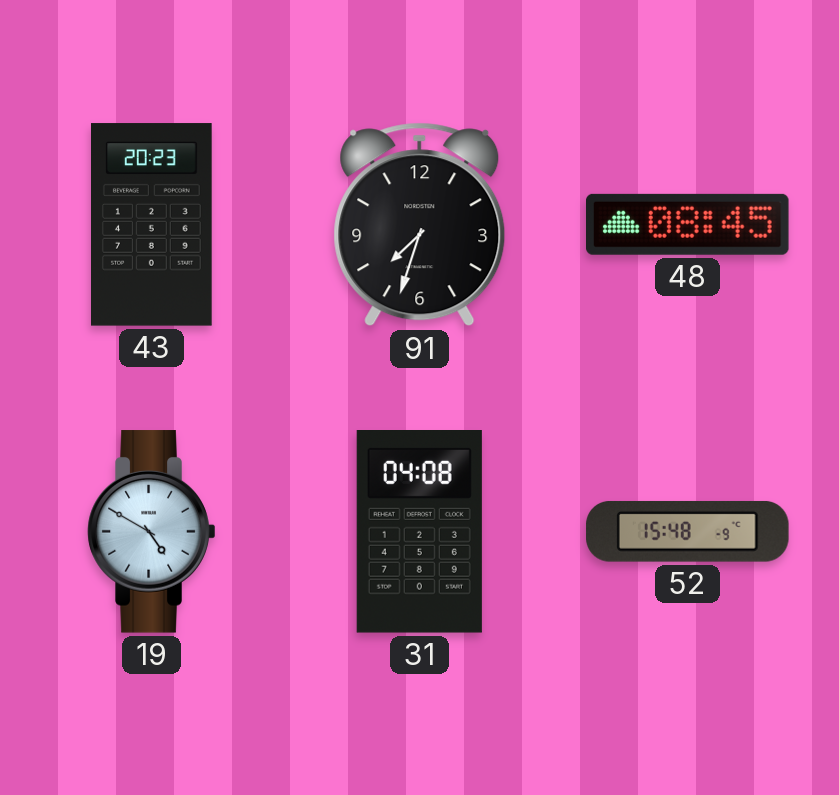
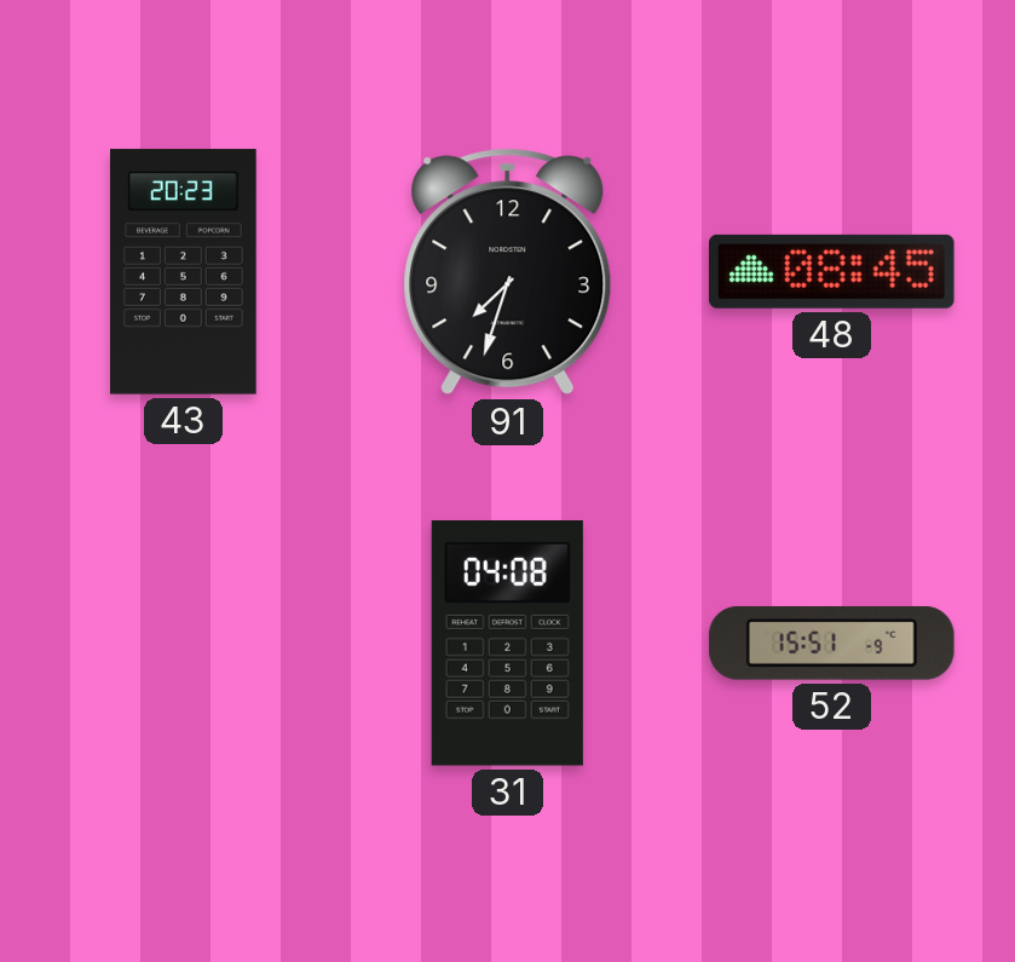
19: 4:50 -> none
52: 15:48 -> 15:51
